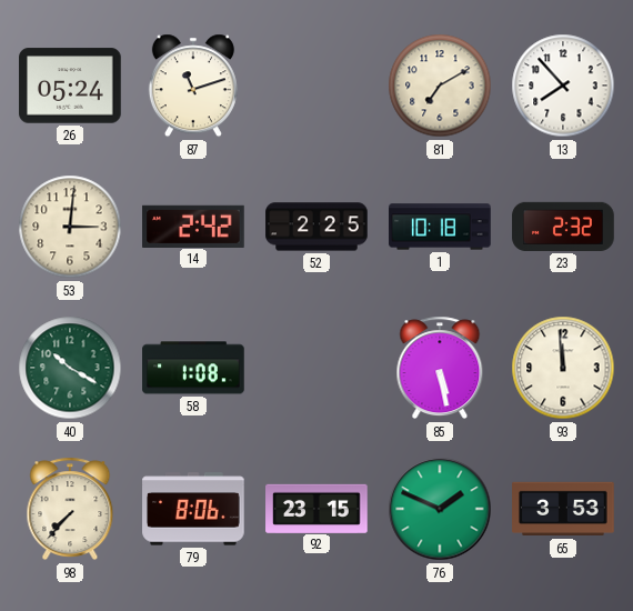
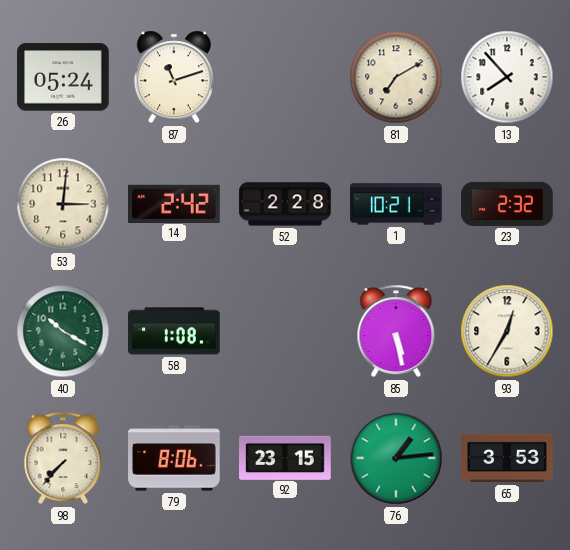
52: 2:25 -> 2:28
1: 10:18 -> 10:21
93: 11:59 -> 12:35
76: 1:49 -> 1:14
